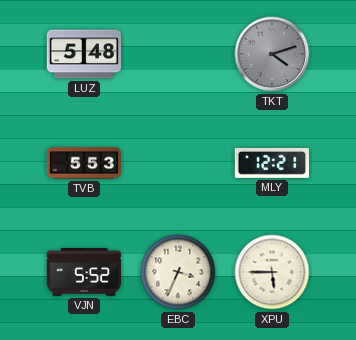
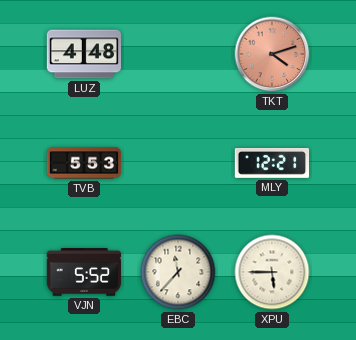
LUZ: 5:48 -> 4:48
TKT dial: grey -> salmon
EBC: 3:34 -> 11:37
